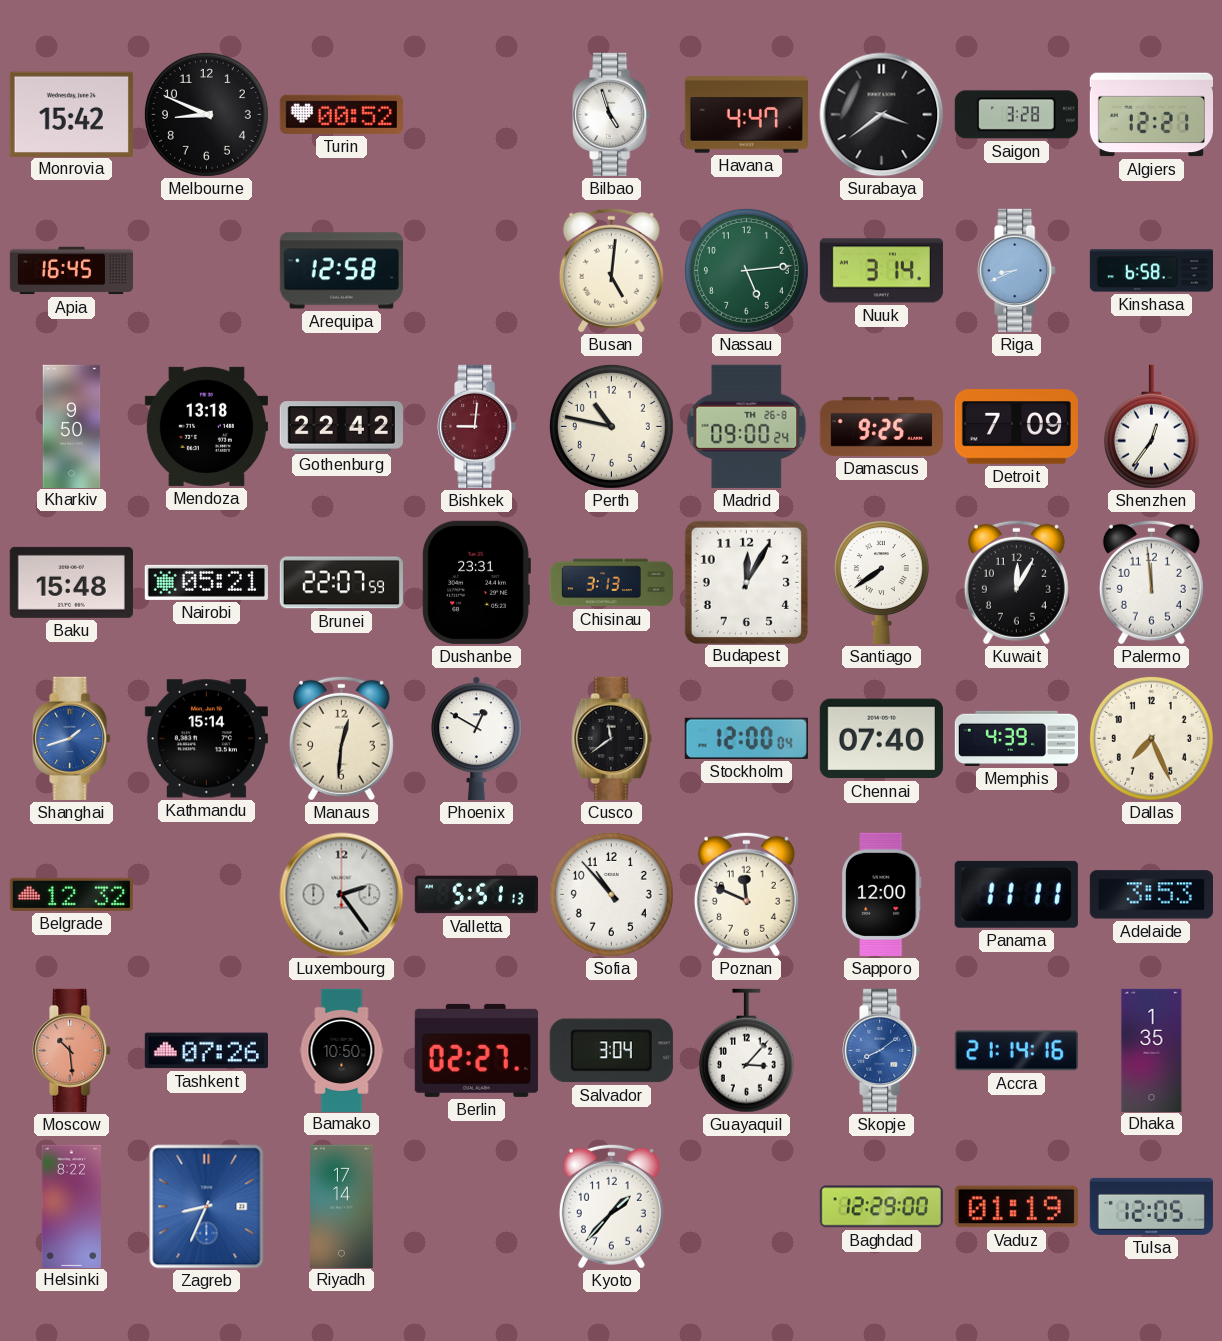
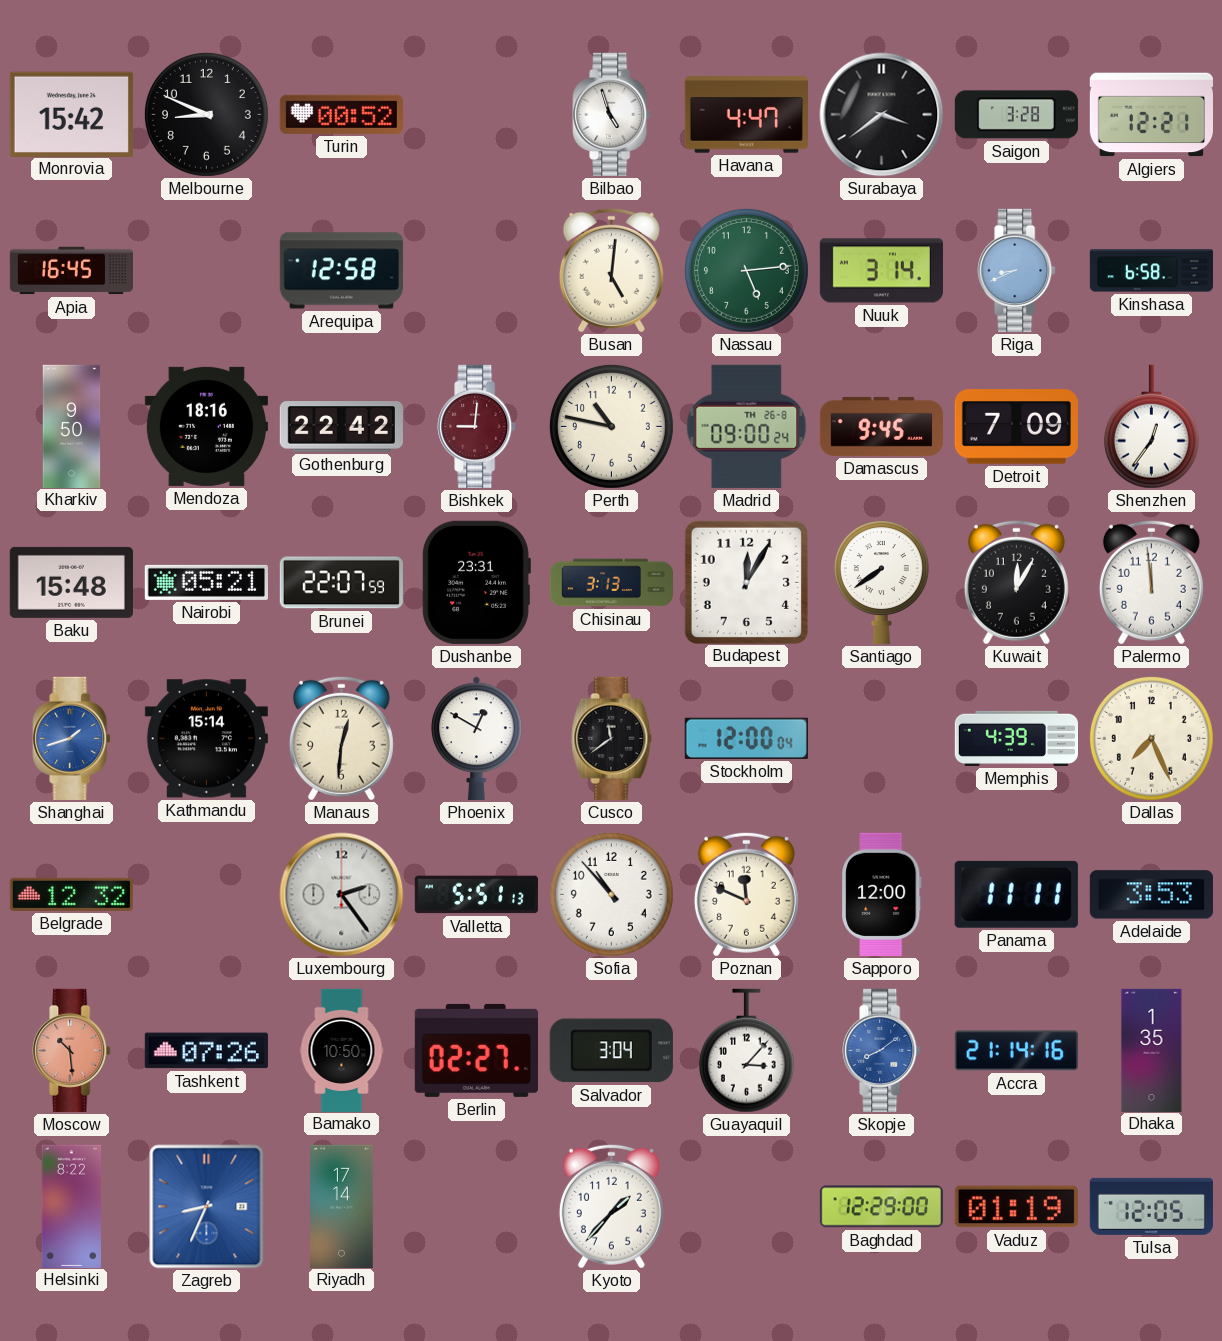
Mendoza: 13:18 -> 18:16
Damascus: 9:25 -> 9:45
Chennai: 07:40 -> none
